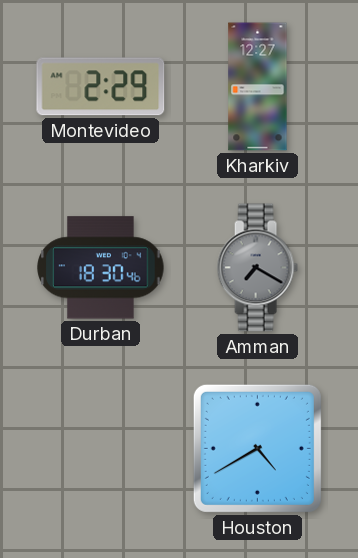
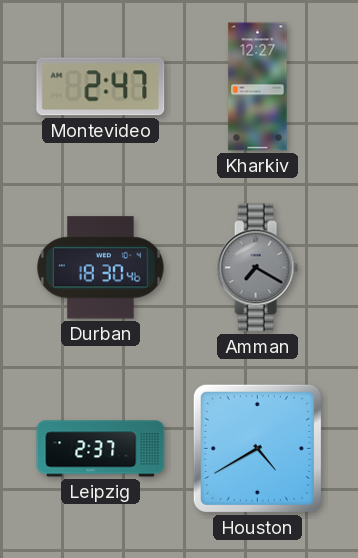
Montevideo: 2:29 -> 2:47
Leipzig: none -> 2:37
